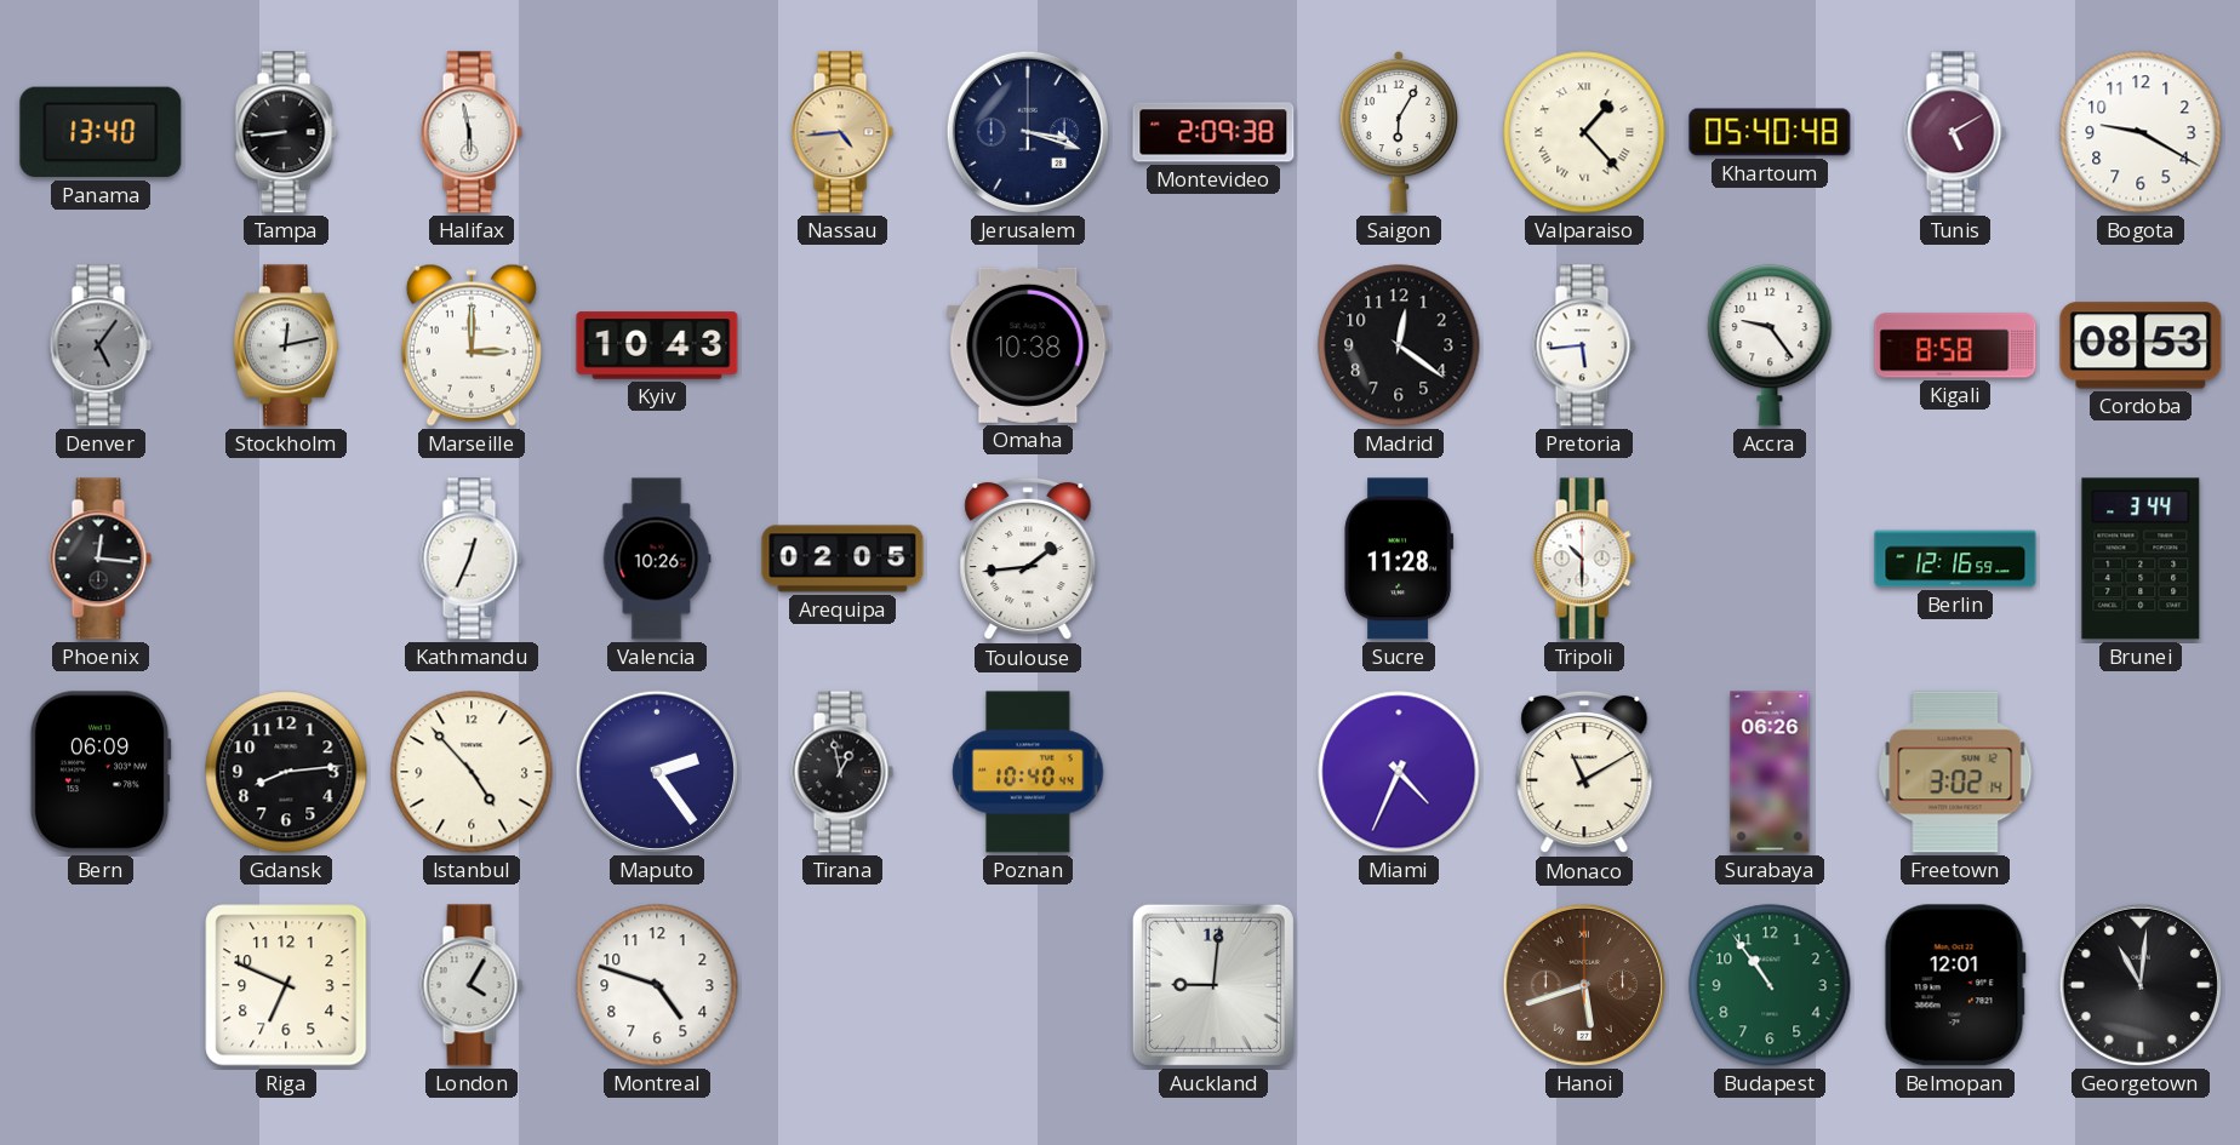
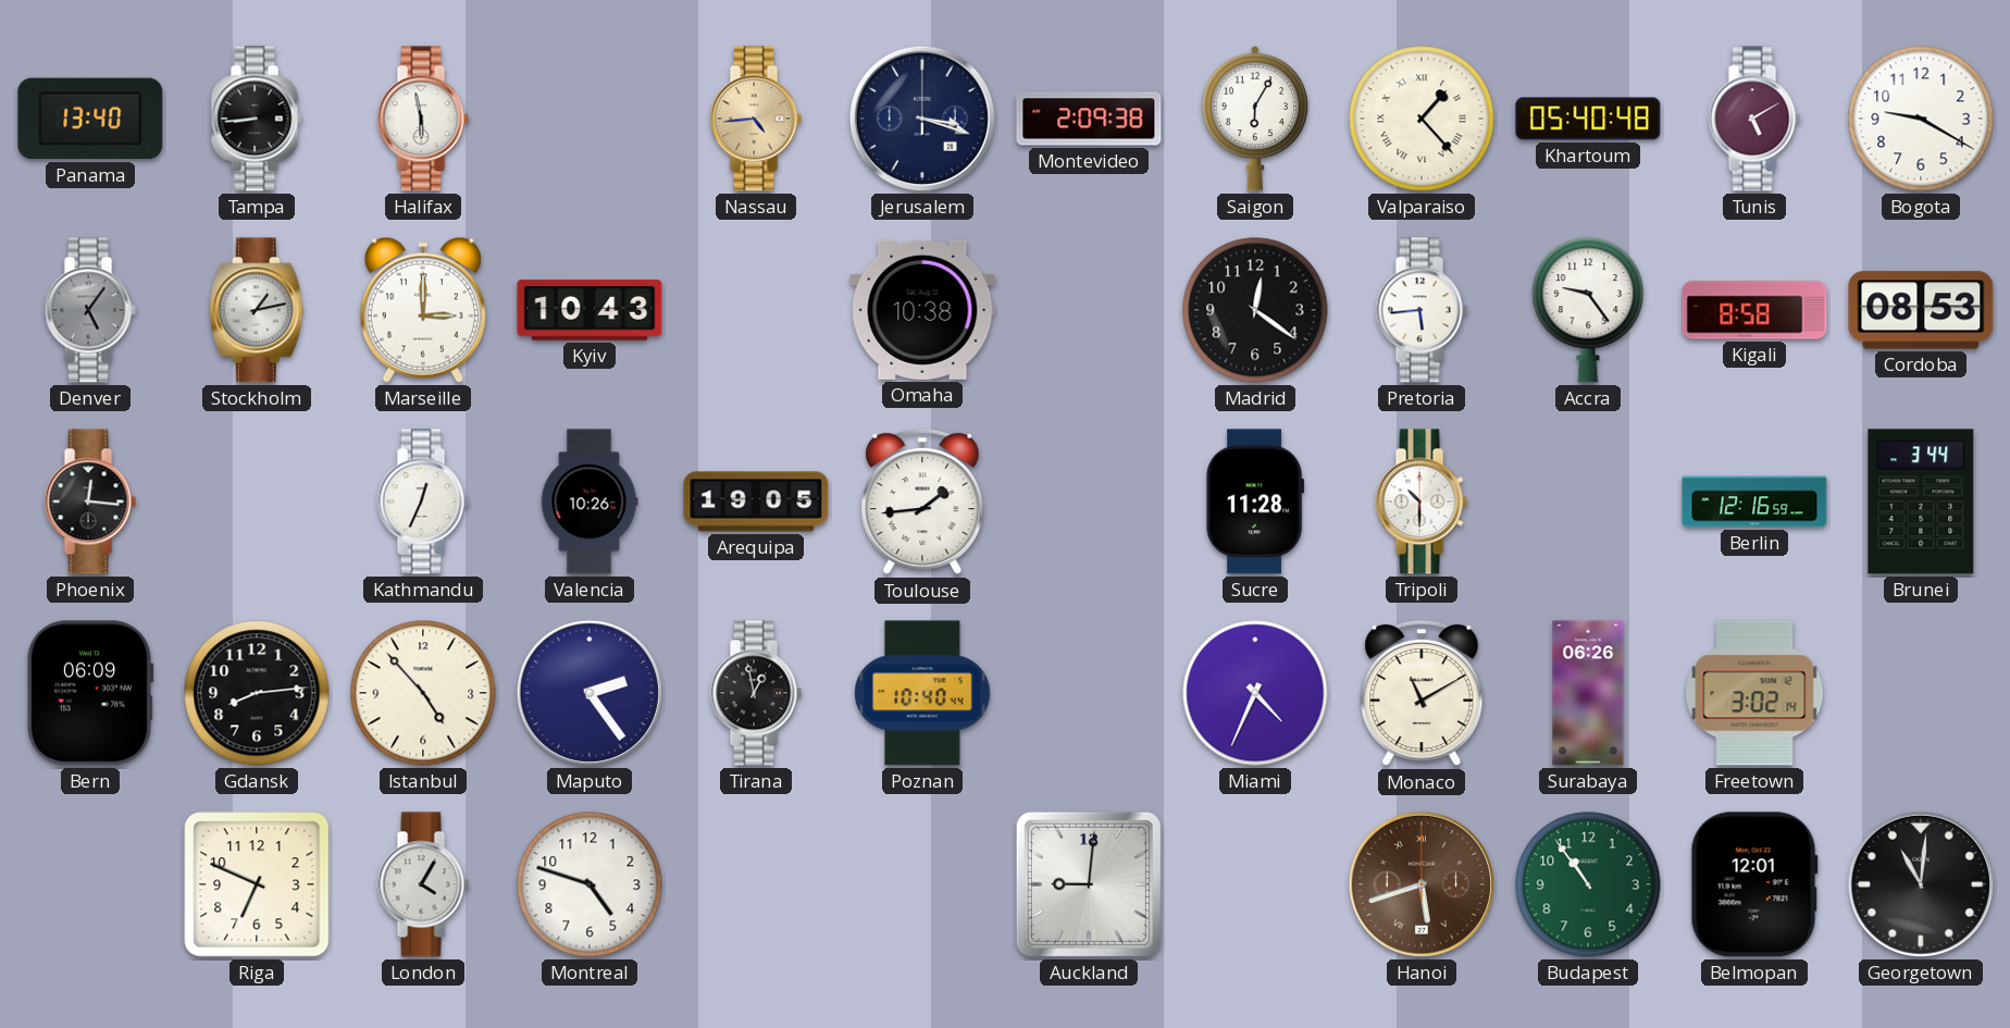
Stockholm: 12:13 -> 1:13
Arequipa: 02:05 -> 19:05
